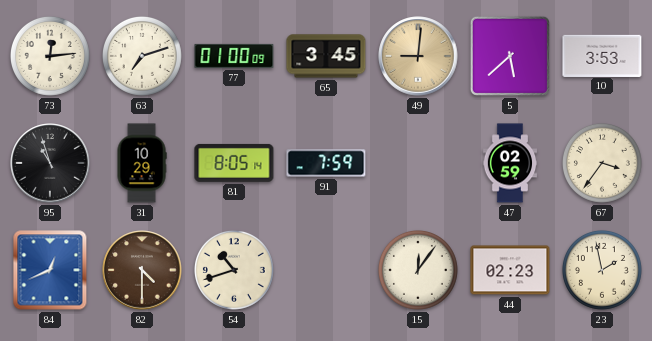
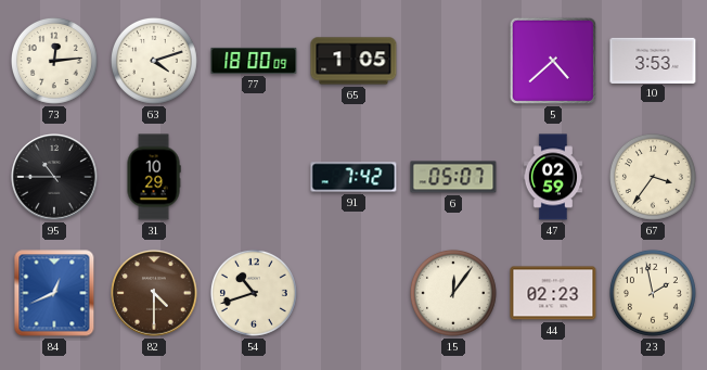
63: 7:12 -> 4:12
77: 01:00 -> 18:00
65: 3:45 -> 1:05
49: 9:01 -> none
5: 5:38 -> 4:38
95: 10:57 -> 10:45
81: 8:05 -> none
91: 7:59 -> 7:42
6: none -> 05:07
